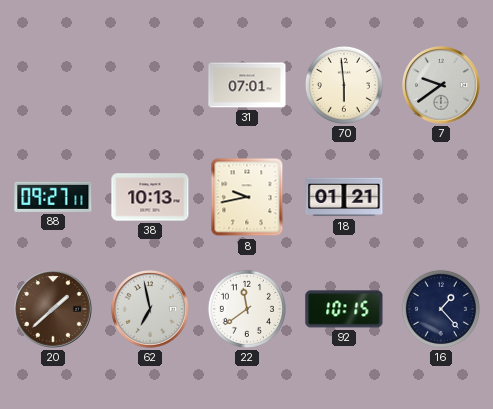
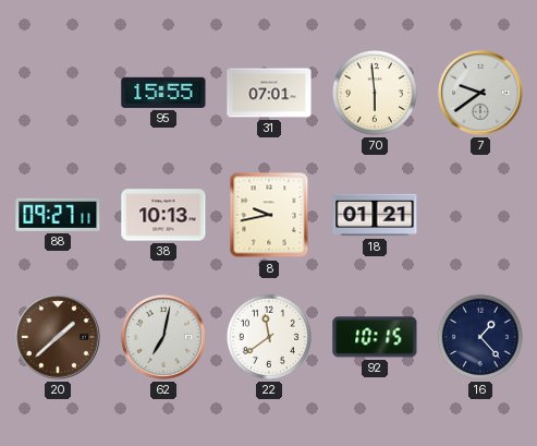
95: none -> 15:55
62: 6:58 -> 7:02
